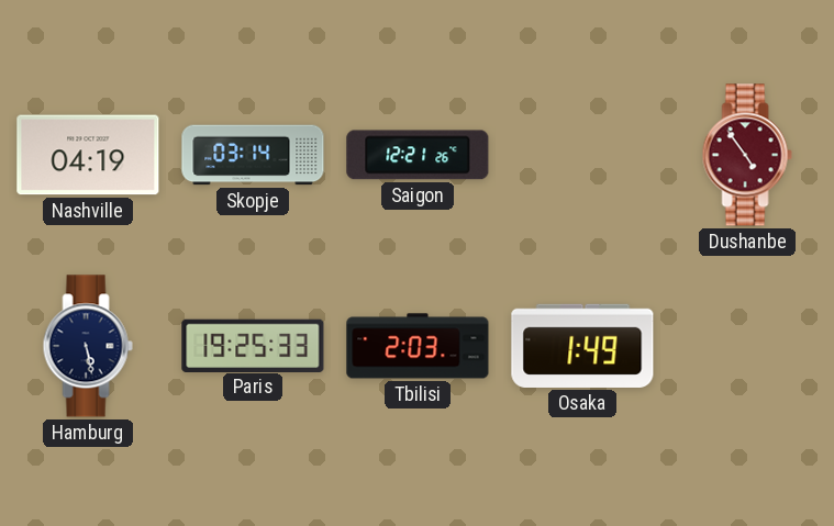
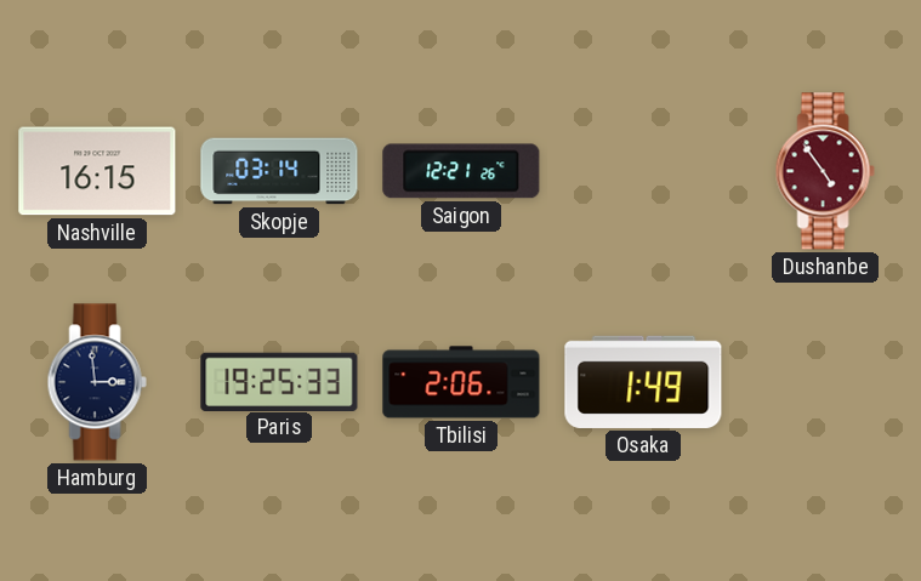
Nashville: 04:19 -> 16:15
Hamburg: 5:28 -> 2:59
Tbilisi: 2:03 -> 2:06
